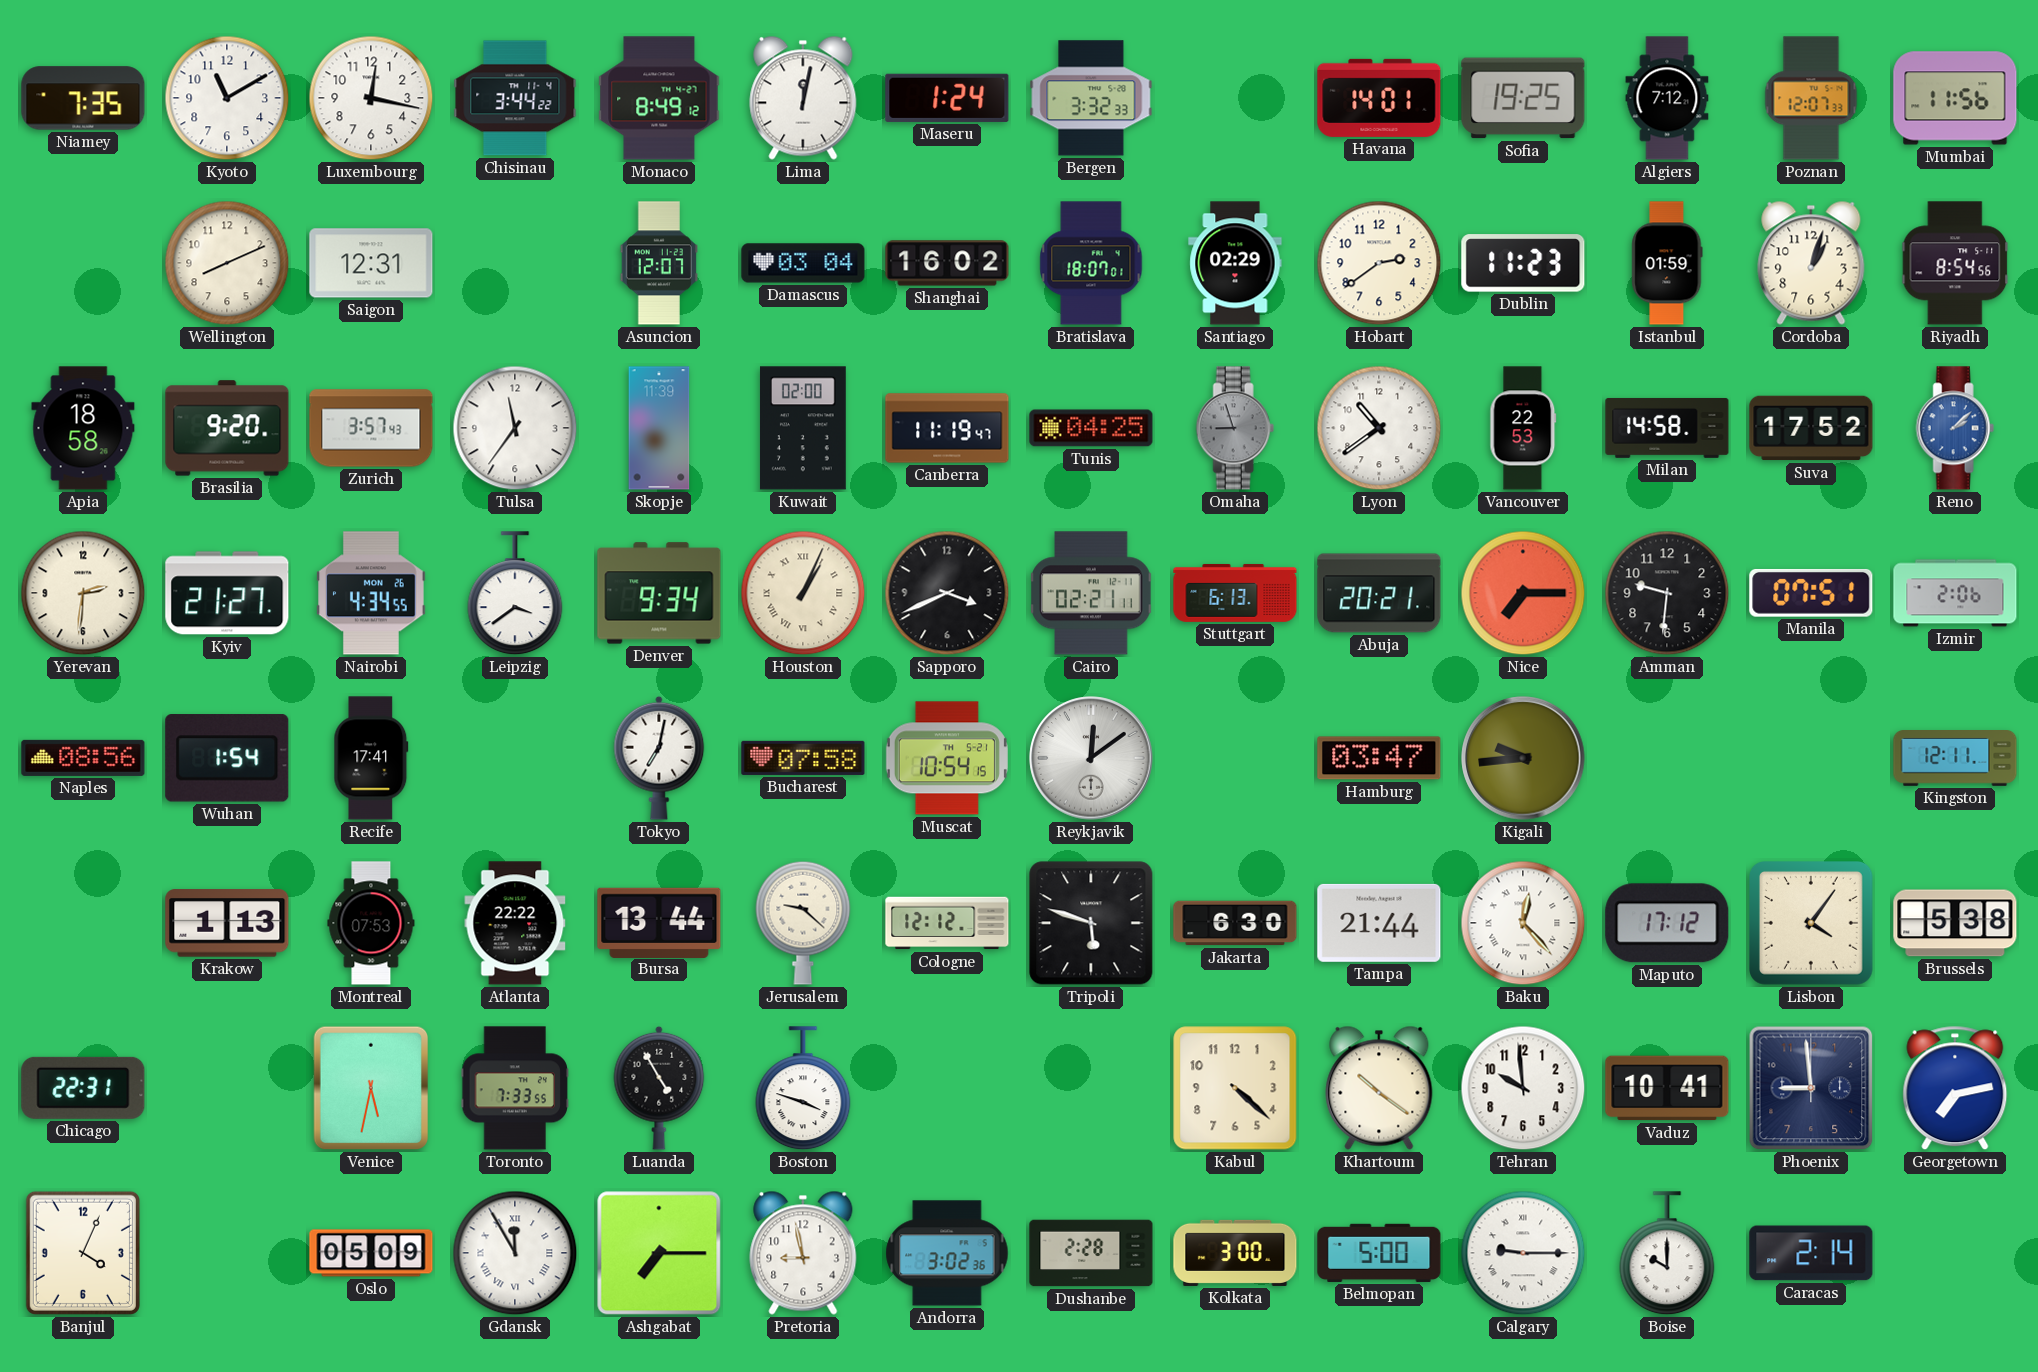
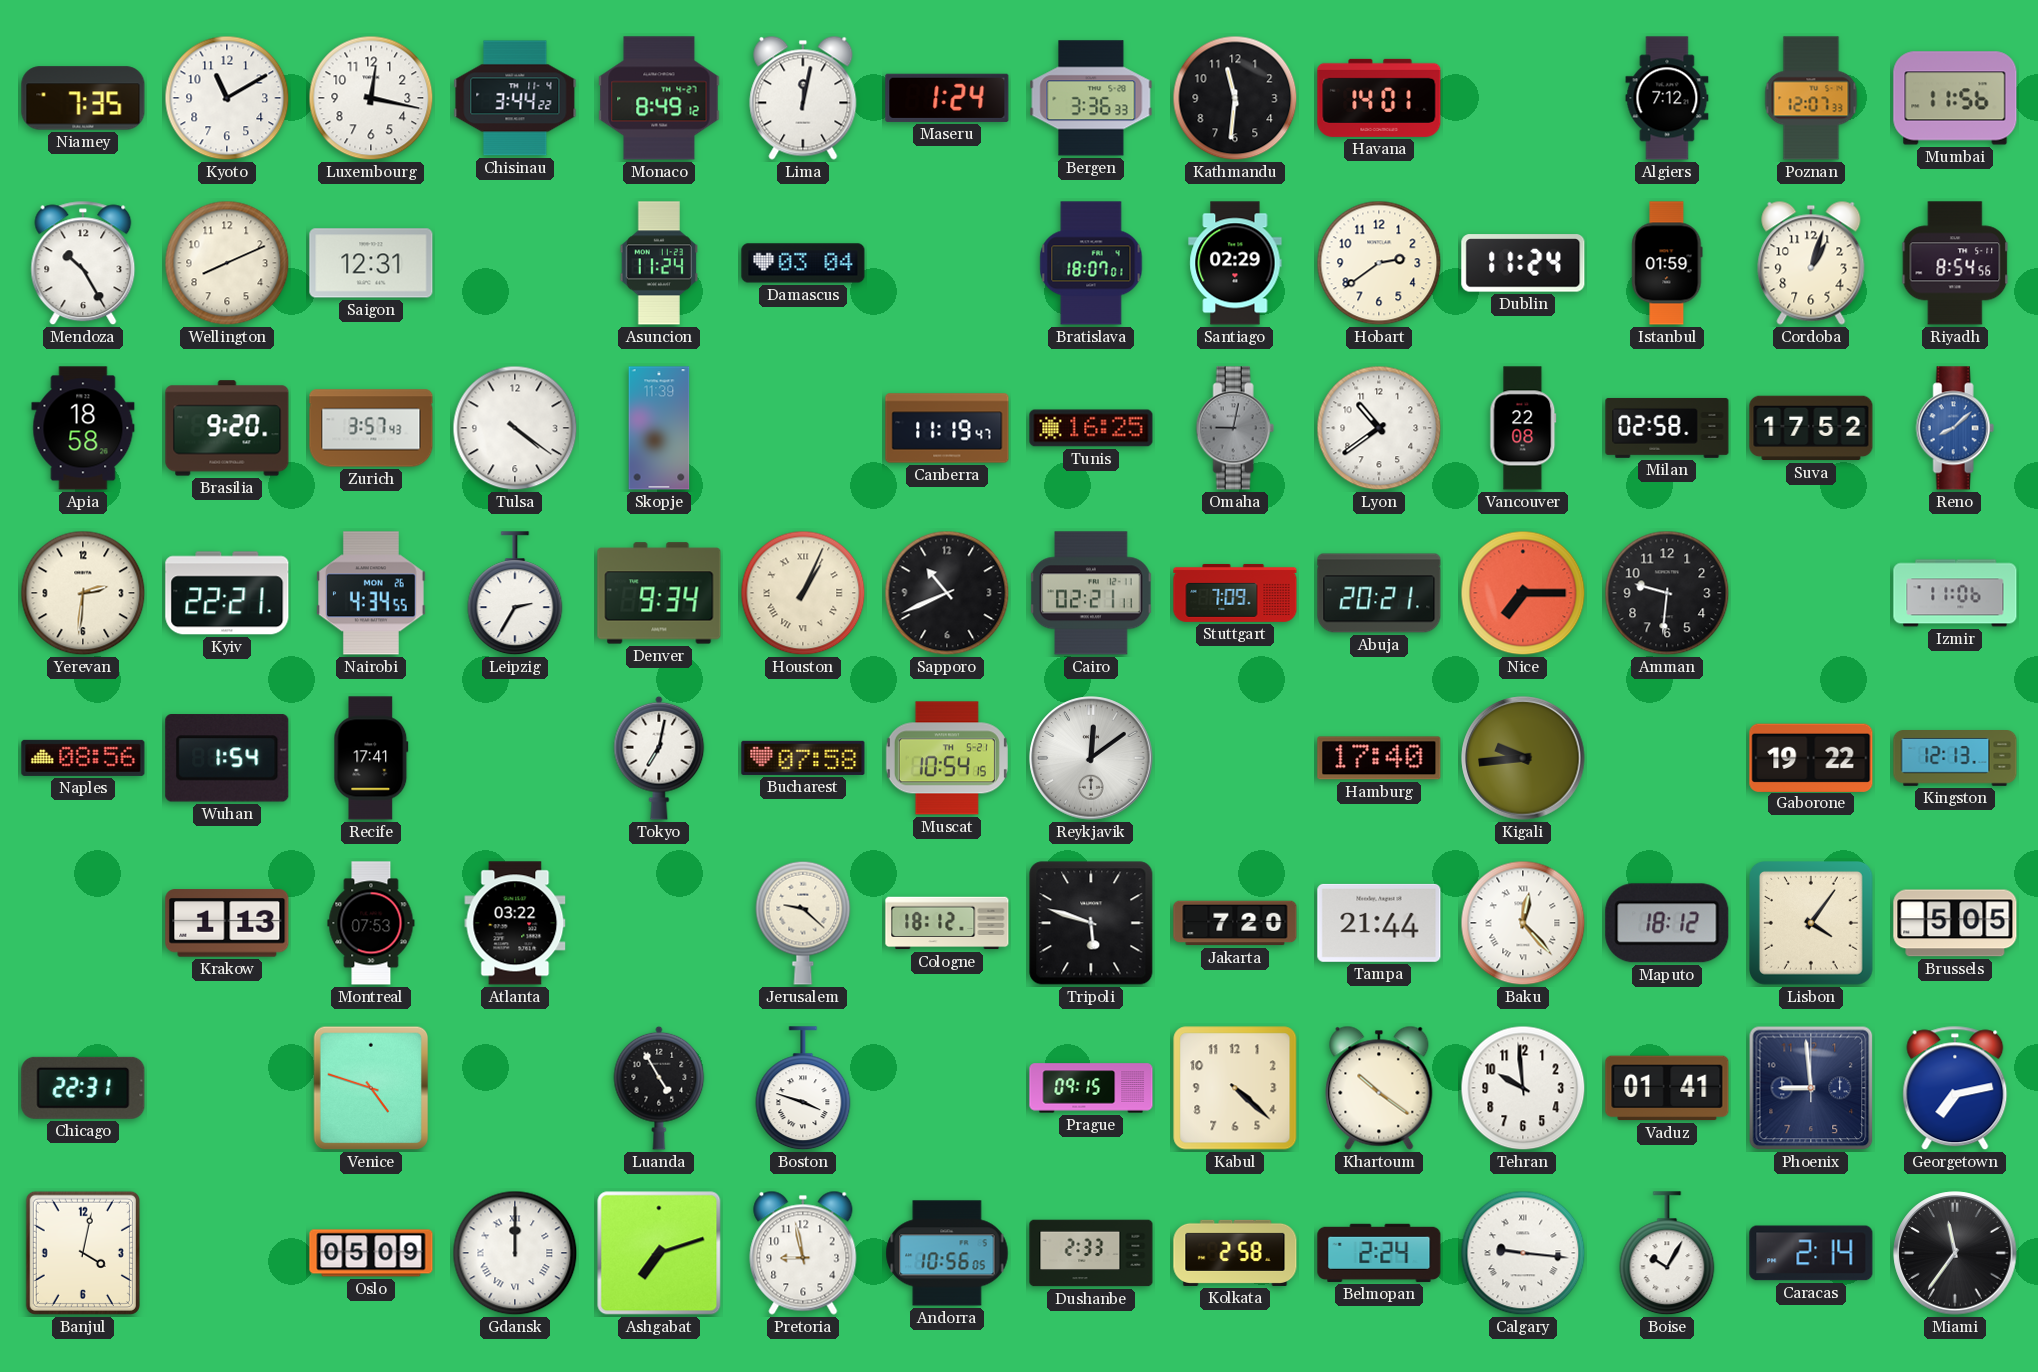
Bergen: 3:32 -> 3:36
Kathmandu: none -> 11:31
Sofia: 19:25 -> none
Mendoza: none -> 10:25
Asuncion: 12:07 -> 11:24
Shanghai: 16:02 -> none
Dublin: 11:23 -> 11:24
Tulsa: 11:36 -> 4:21
Kuwait: 02:00 -> none
Tunis: 04:25 -> 16:25
Omaha: 8:57 -> 9:02
Vancouver: 22:53 -> 22:08
Milan: 14:58 -> 02:58
Reno: 2:08 -> 8:08
Kyiv: 21:27 -> 22:21
Leipzig: 3:39 -> 2:35
Sapporo: 3:41 -> 10:41
Stuttgart: 6:13 -> 7:09
Manila: 07:51 -> none
Izmir: 2:06 -> 11:06
Hamburg: 03:47 -> 17:40
Gaborone: none -> 19:22
Kingston: 12:11 -> 12:13
Atlanta: 22:22 -> 03:22
Bursa: 13:44 -> none
Cologne: 12:12 -> 18:12
Jakarta: 6:30 -> 7:20
Maputo: 17:12 -> 18:12
Brussels: 5:38 -> 5:05
Venice: 5:32 -> 4:48
Toronto: 7:33 -> none
Prague: none -> 09:15
Vaduz: 10:41 -> 01:41
Banjul: 4:04 -> 4:02
Gdansk: 11:55 -> 12:00
Ashgabat: 7:15 -> 7:12
Andorra: 3:02 -> 10:56
Dushanbe: 2:28 -> 2:33
Kolkata: 3:00 -> 2:58
Belmopan: 5:00 -> 2:24
Calgary: 9:15 -> 9:16
Boise: 10:00 -> 10:05
Miami: none -> 11:36
